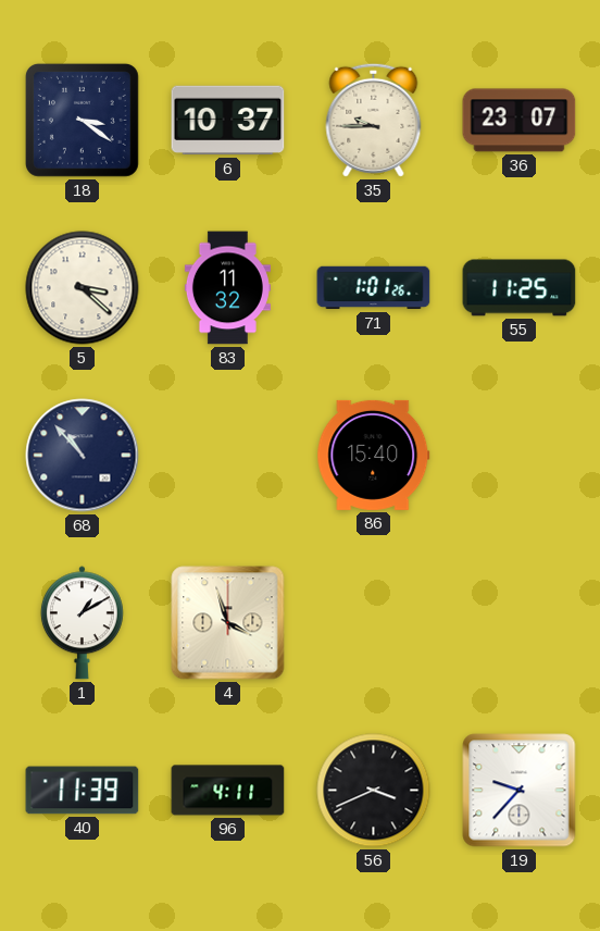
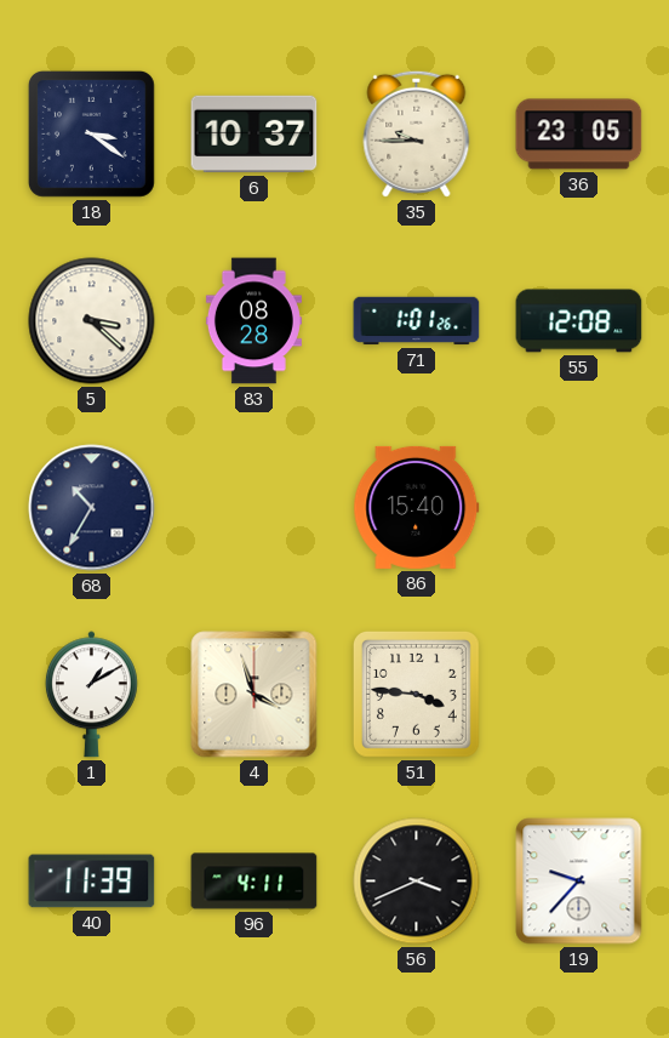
36: 23:07 -> 23:05
83: 11:32 -> 08:28
55: 11:25 -> 12:08
68: 10:53 -> 10:35
51: none -> 3:46
